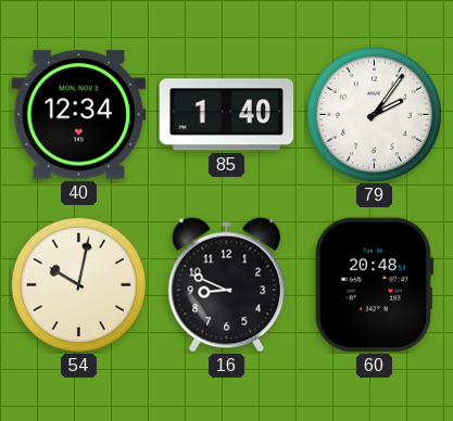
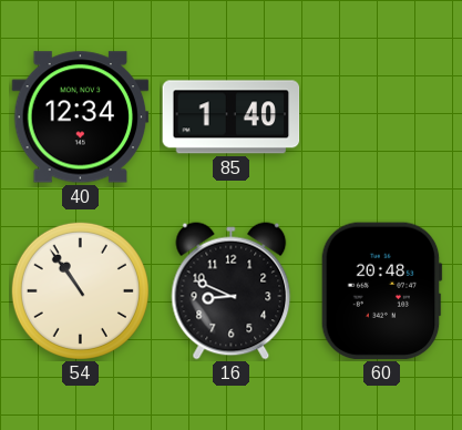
79: 2:06 -> none
54: 10:02 -> 10:54
